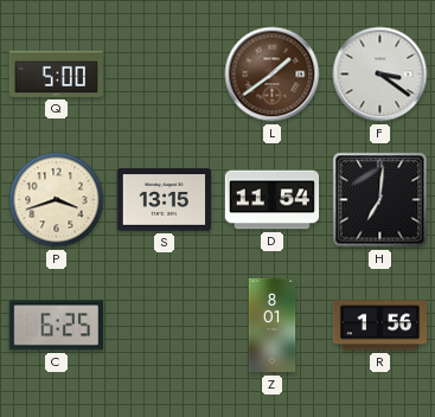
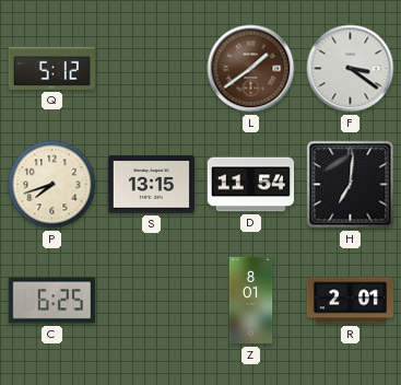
Q: 5:00 -> 5:12
P: 3:42 -> 7:42
R: 1:56 -> 2:01
